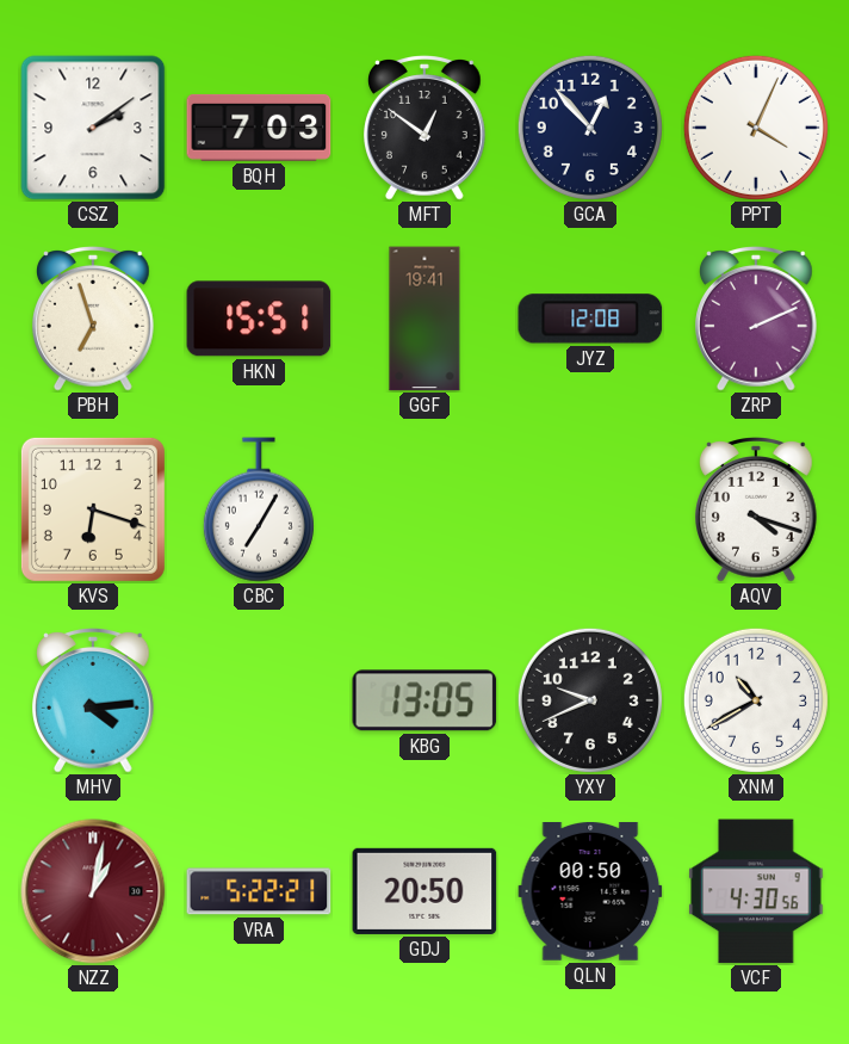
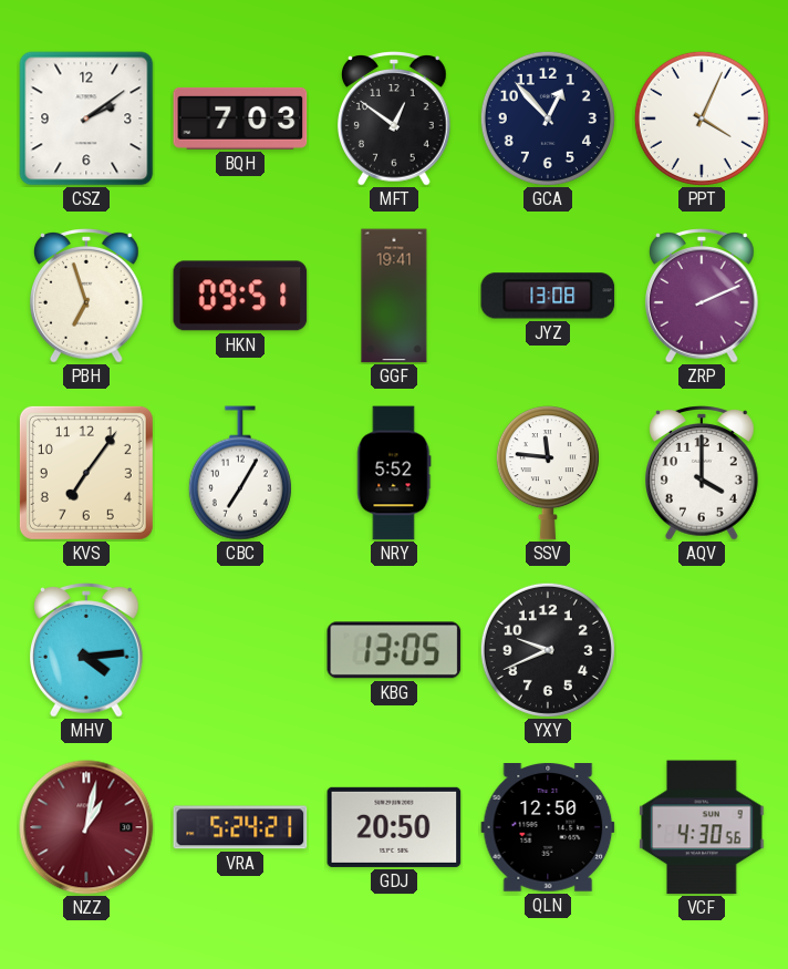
HKN: 15:51 -> 09:51
JYZ: 12:08 -> 13:08
KVS: 6:18 -> 7:06
NRY: none -> 5:52
SSV: none -> 11:46
AQV: 4:18 -> 4:00
XNM: 10:40 -> none
VRA: 5:22 -> 5:24
QLN: 00:50 -> 12:50
